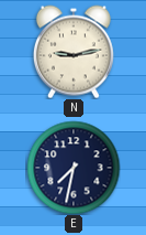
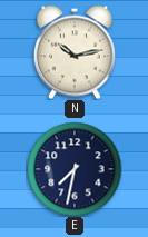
N: 9:13 -> 10:13
